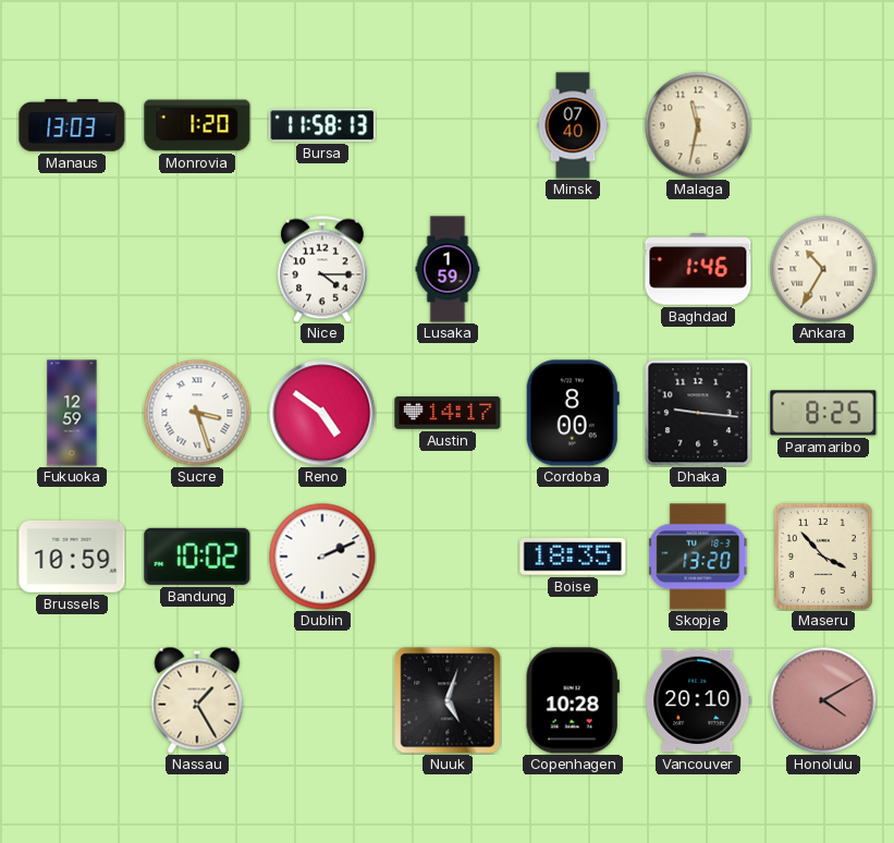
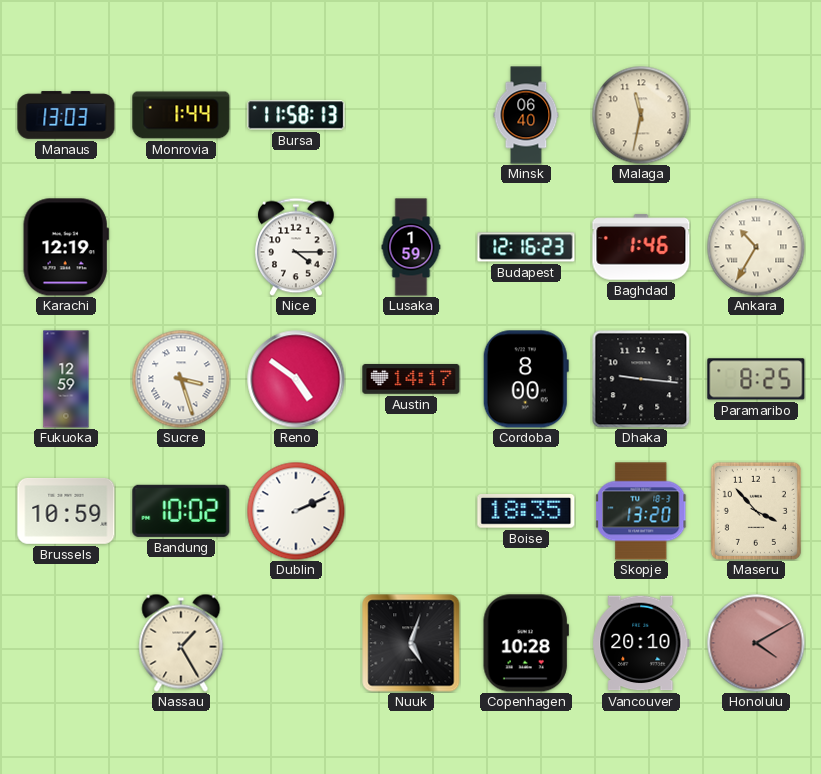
Monrovia: 1:20 -> 1:44
Minsk: 07:40 -> 06:40
Karachi: none -> 12:19
Budapest: none -> 12:16
